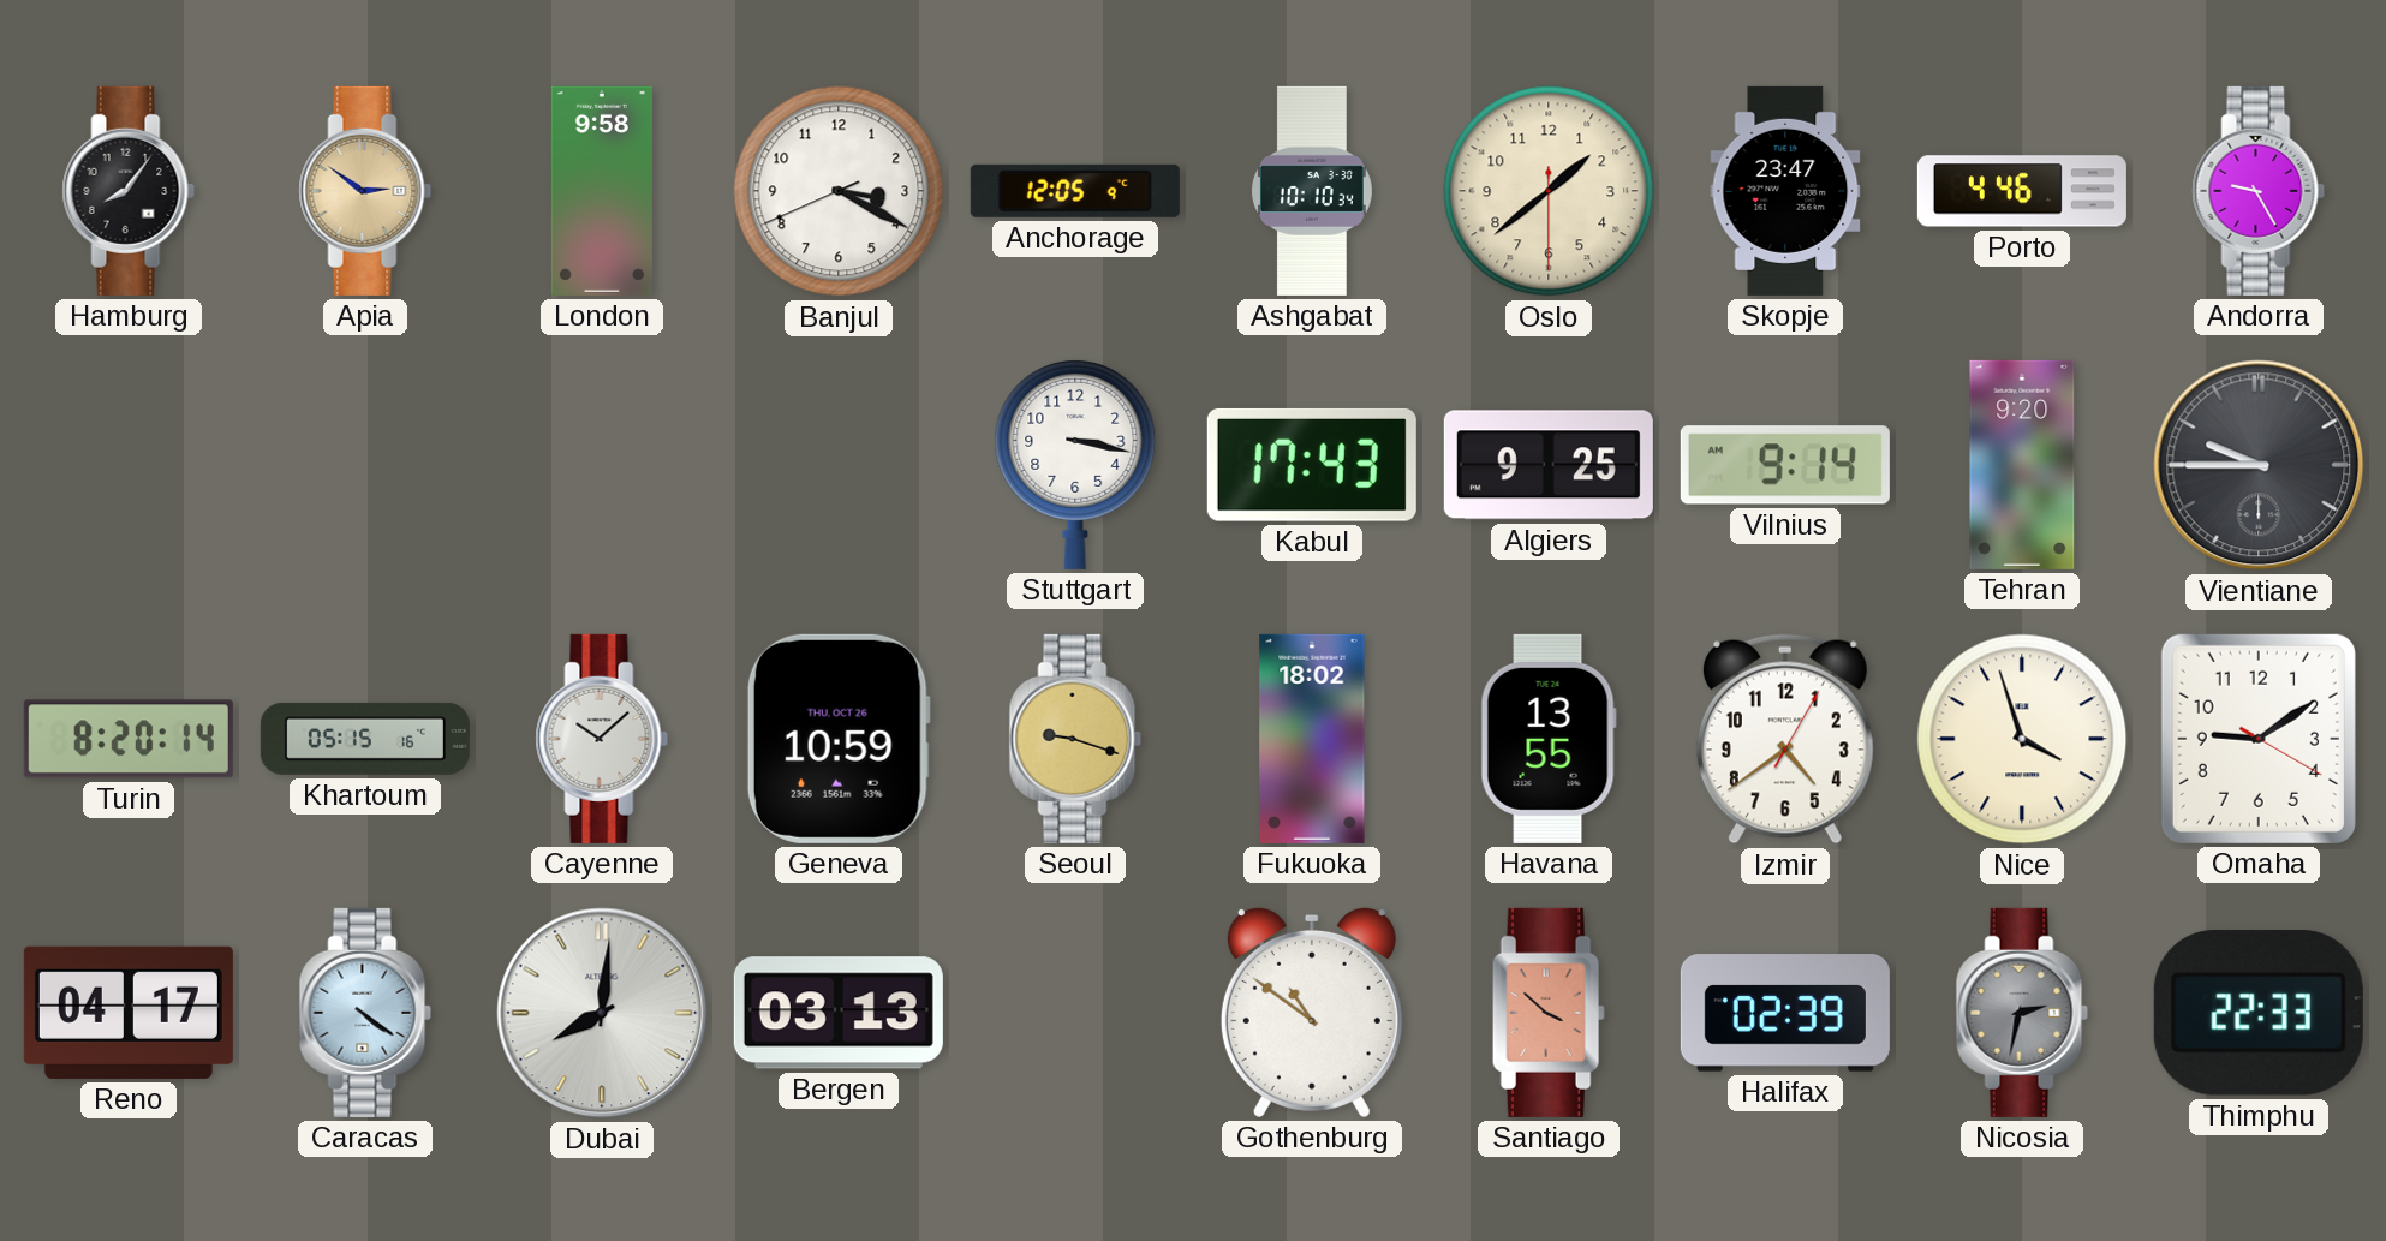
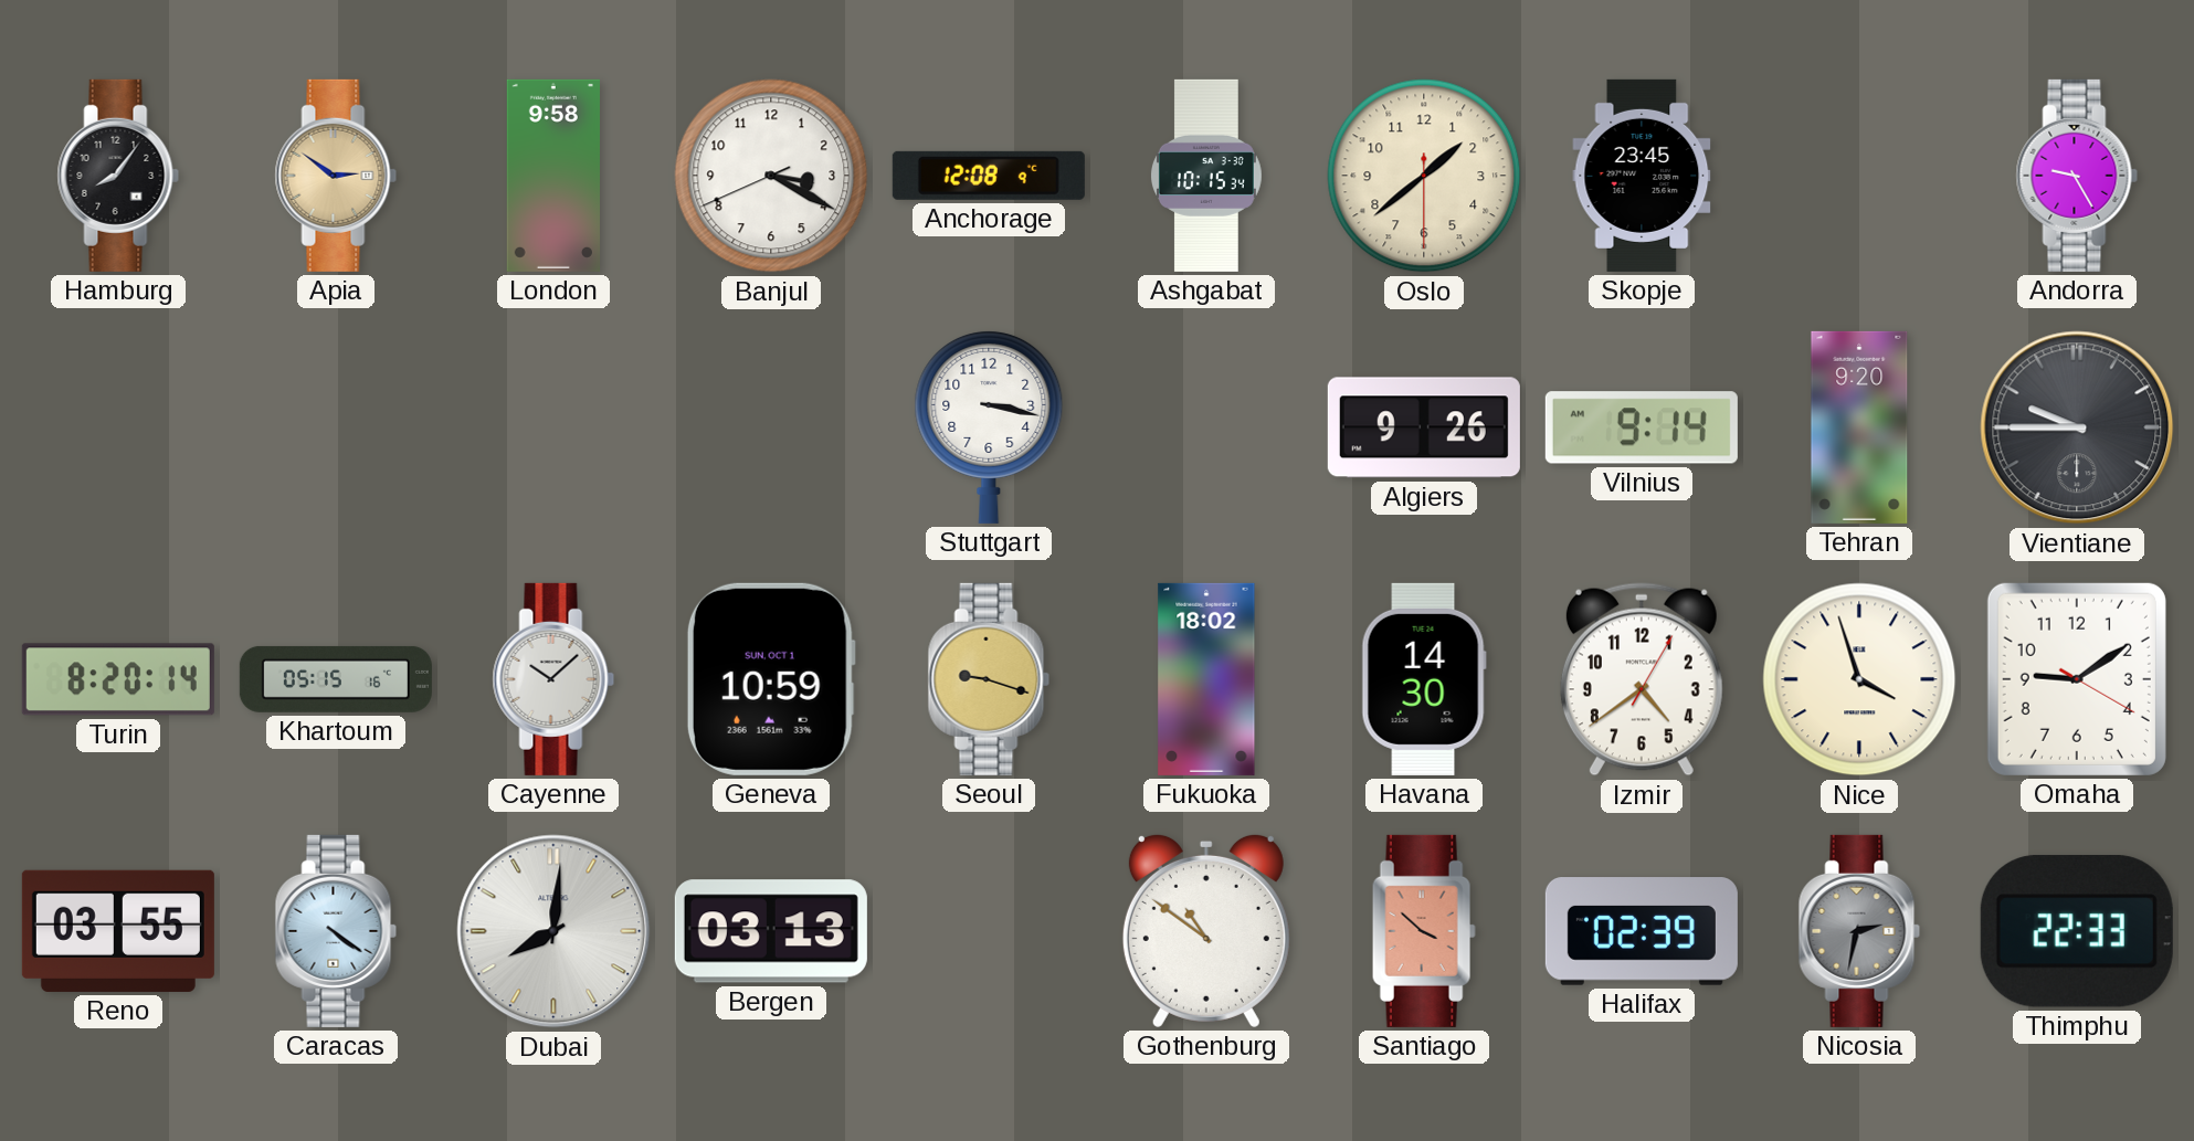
Anchorage: 12:05 -> 12:08
Ashgabat: 10:10 -> 10:15
Skopje: 23:47 -> 23:45
Porto: 4:46 -> none
Kabul: 17:43 -> none
Algiers: 9:25 -> 9:26
Geneva date: THU, OCT 26 -> SUN, OCT 1
Havana: 13:55 -> 14:30
Reno: 04:17 -> 03:55
